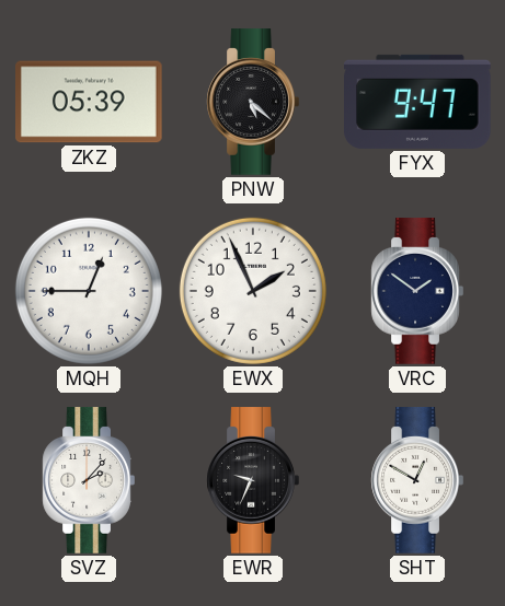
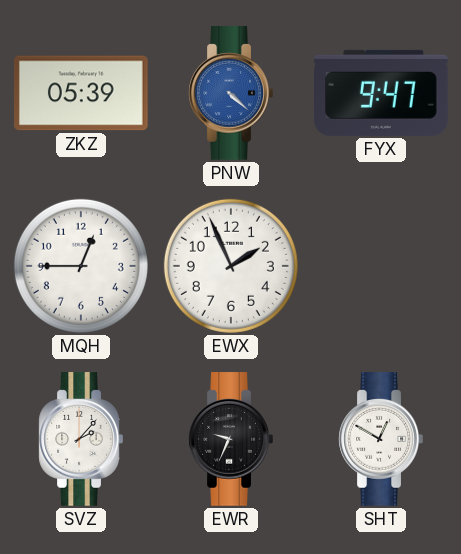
PNW: 5:22 -> 4:22
PNW dial: black -> blue
VRC: 1:51 -> none
